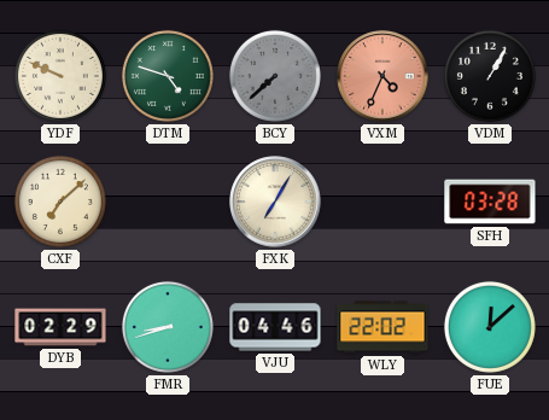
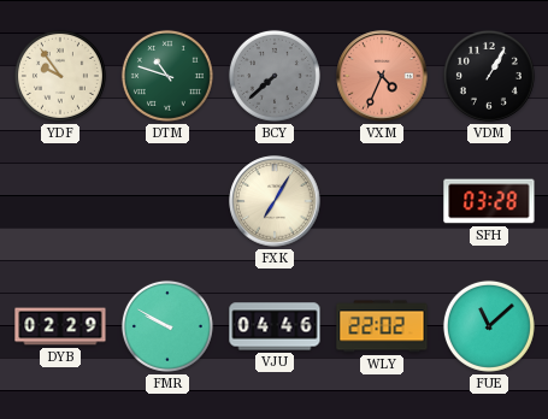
YDF: 9:49 -> 9:54
DTM: 4:48 -> 10:48
CXF: 7:08 -> none
FMR: 8:42 -> 9:50
FUE: 12:08 -> 11:08
